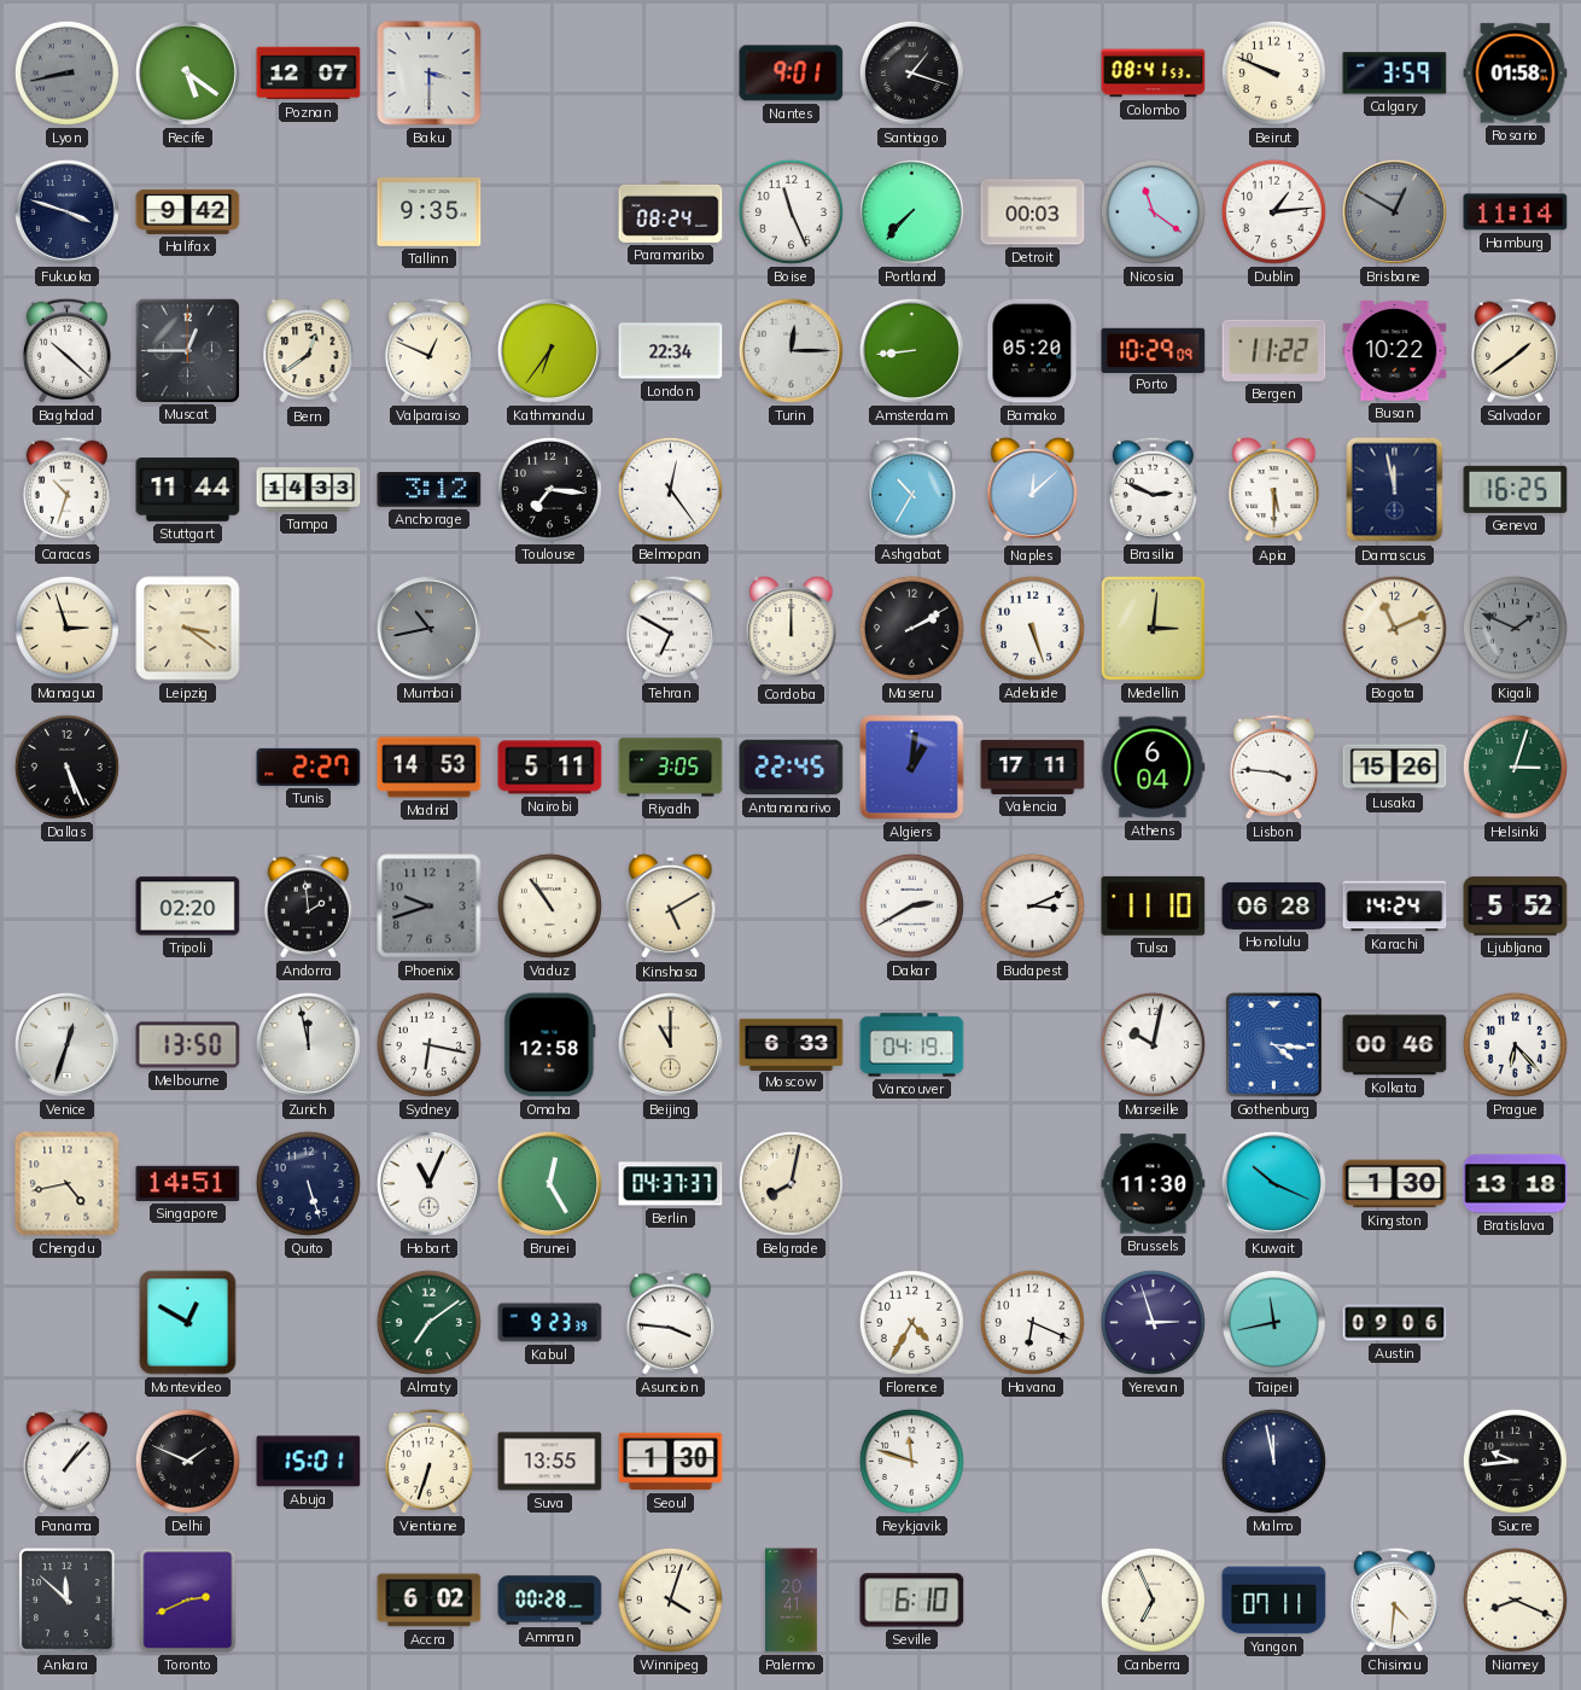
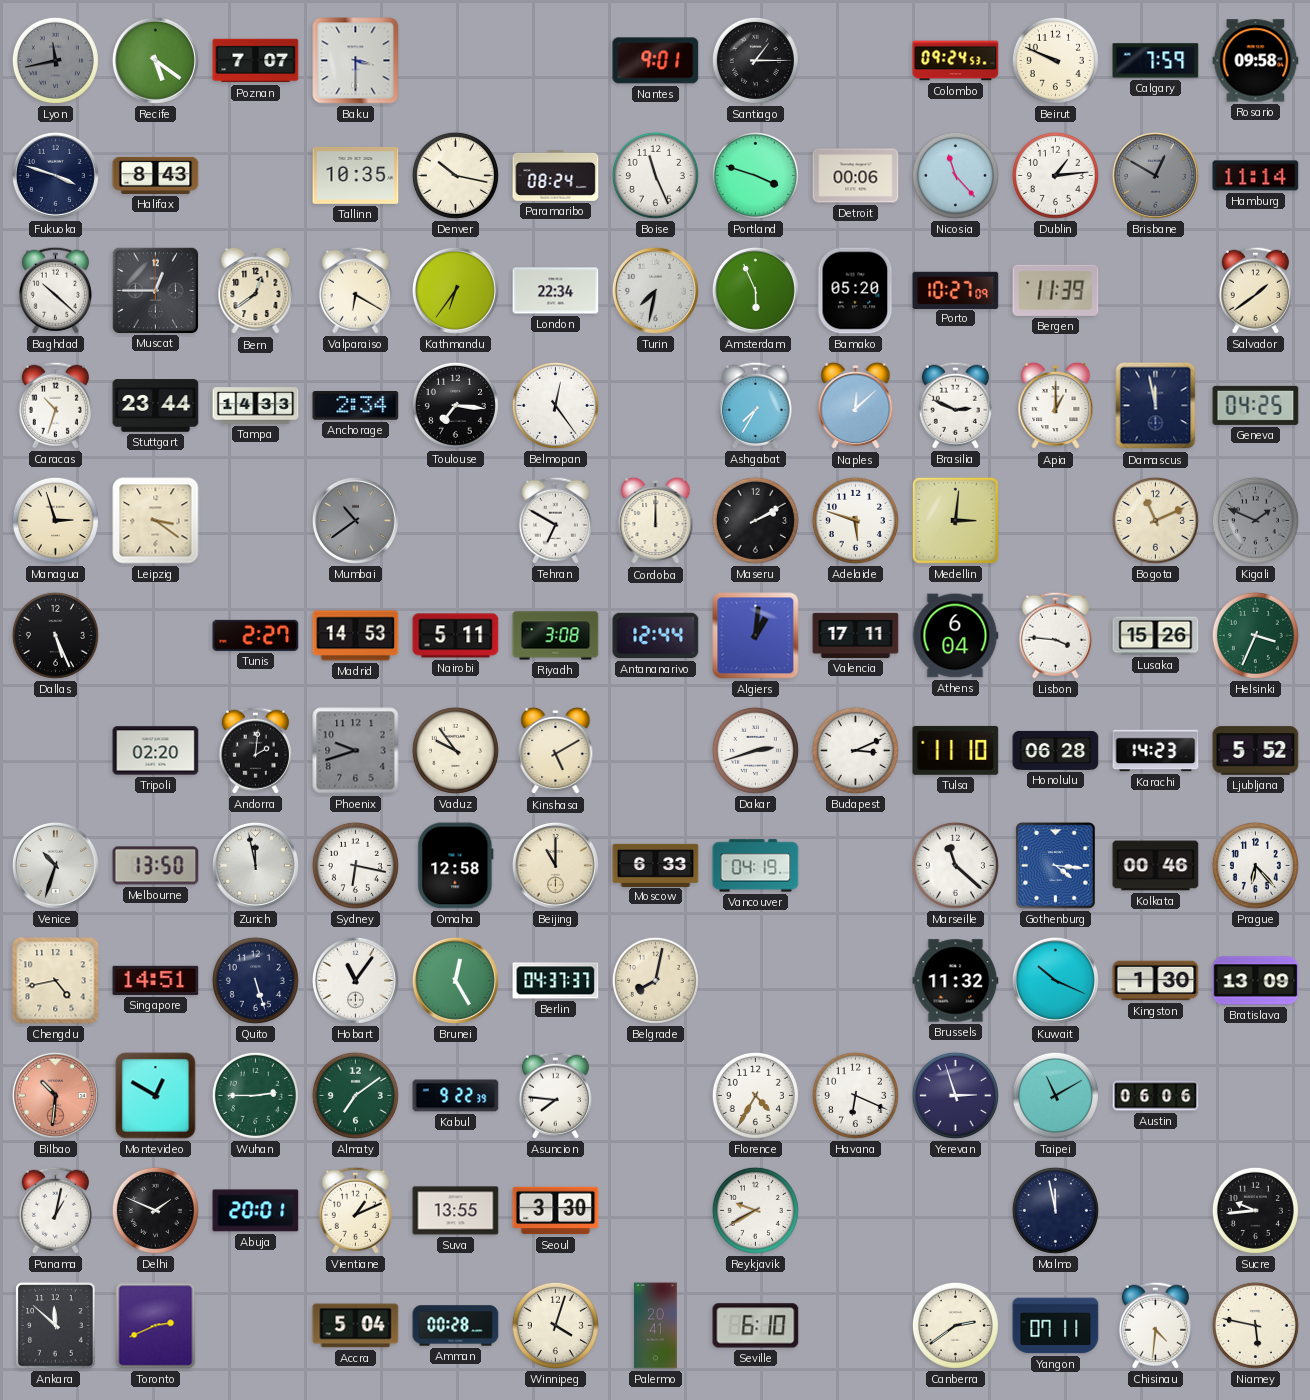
Lyon: 8:43 -> 11:43
Poznan: 12:07 -> 7:07
Santiago: 1:18 -> 1:15
Colombo: 08:41 -> 09:24
Calgary: 3:59 -> 7:59
Rosario: 01:58 -> 09:58
Halifax: 9:42 -> 8:43
Tallinn: 9:35 -> 10:35
Denver: none -> 10:17
Portland: 7:37 -> 3:48
Detroit: 00:03 -> 00:06
Nicosia: 11:21 -> 11:23
Valparaiso: 12:49 -> 6:20
Turin: 12:15 -> 7:32
Amsterdam: 8:44 -> 5:56
Porto: 10:29 -> 10:27
Bergen: 11:22 -> 11:39
Busan: 10:22 -> none
Stuttgart: 11:44 -> 23:44
Anchorage: 3:12 -> 2:34
Ashgabat: 10:35 -> 7:35
Apia: 5:30 -> 1:00
Geneva: 16:25 -> 04:25
Mumbai: 10:43 -> 10:39
Adelaide: 5:27 -> 5:48
Riyadh: 3:05 -> 3:08
Antananarivo: 22:45 -> 12:44
Helsinki: 3:03 -> 3:34
Andorra: 1:59 -> 2:01
Vaduz: 10:54 -> 9:54
Dakar: 2:40 -> 2:42
Karachi: 14:24 -> 14:23
Venice: 12:33 -> 10:33
Marseille: 10:02 -> 11:22
Hobart: 11:04 -> 11:06
Brussels: 11:30 -> 11:32
Bratislava: 13:18 -> 13:09
Bilbao: none -> 10:31
Wuhan: none -> 2:45
Kabul: 9:23 -> 9:22
Asuncion: 3:46 -> 7:46
Taipei: 11:43 -> 11:10
Austin: 09:06 -> 06:06
Panama: 1:07 -> 1:02
Abuja: 15:01 -> 20:01
Vientiane: 6:33 -> 1:11
Seoul: 1:30 -> 3:30
Reykjavik: 11:48 -> 9:40
Accra: 6:02 -> 5:04
Canberra: 6:56 -> 2:39
Niamey: 8:19 -> 5:47
